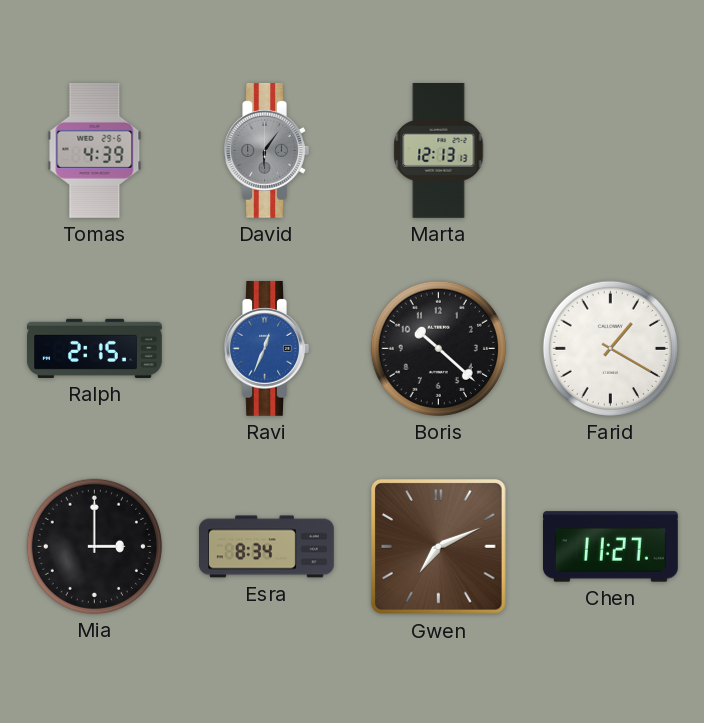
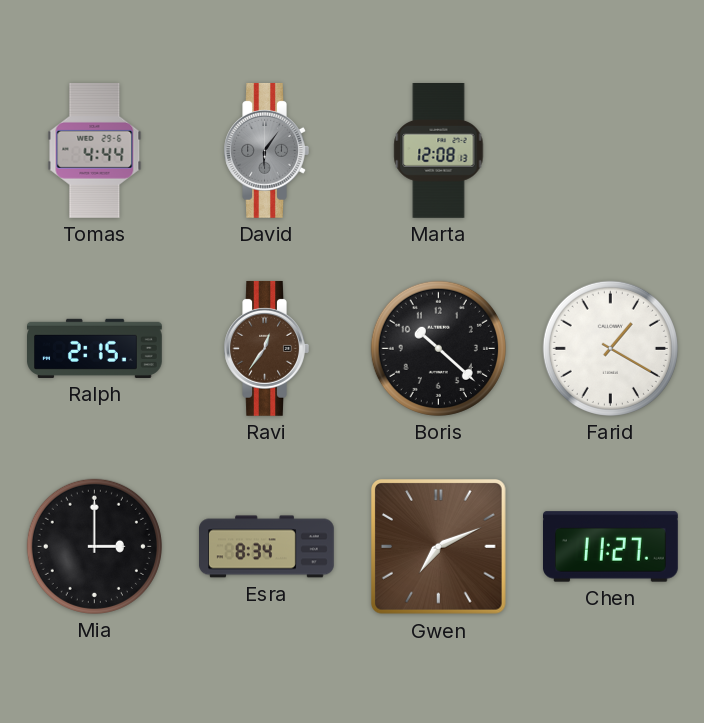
Tomas: 4:39 -> 4:44
Marta: 12:13 -> 12:08
Ravi: 12:34 -> 12:36
Ravi dial: blue -> brown
